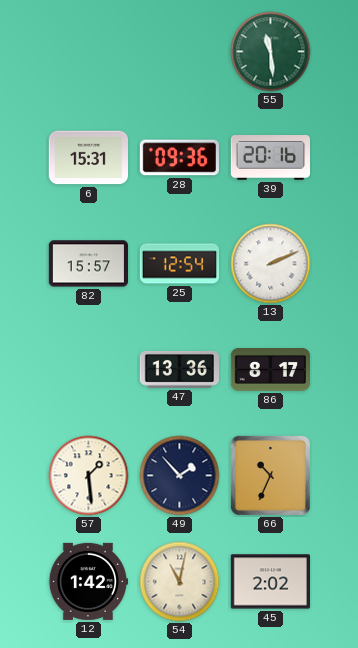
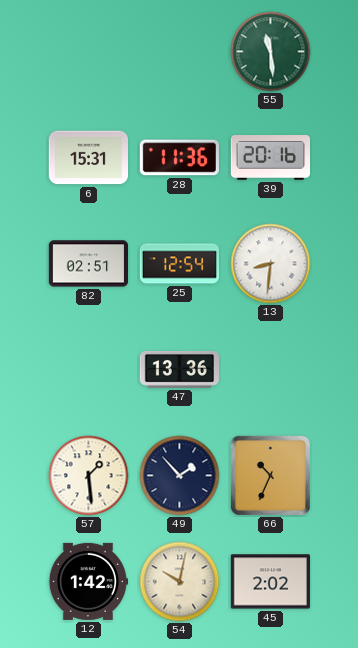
28: 09:36 -> 11:36
82: 15:57 -> 02:51
13: 2:11 -> 8:31
86: 8:17 -> none
54: 11:02 -> 10:02
